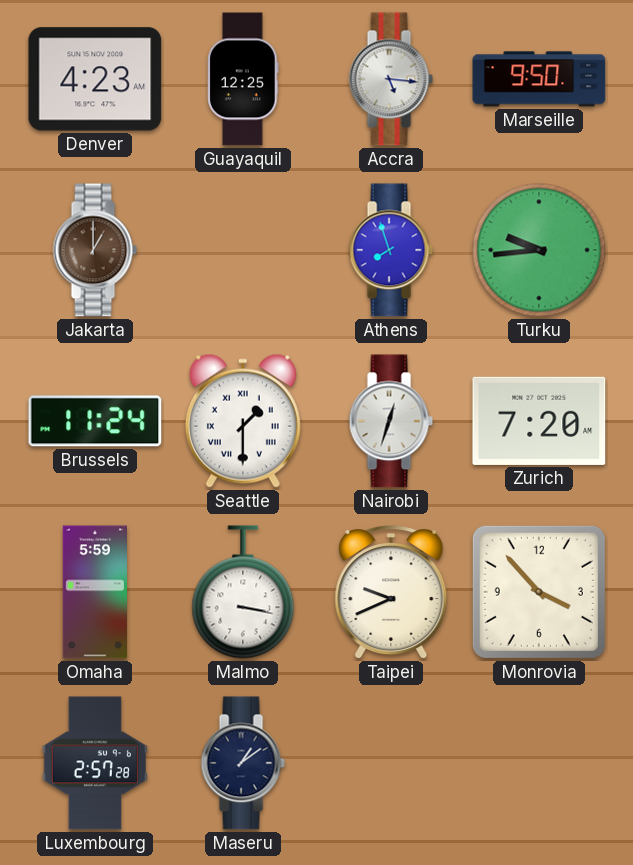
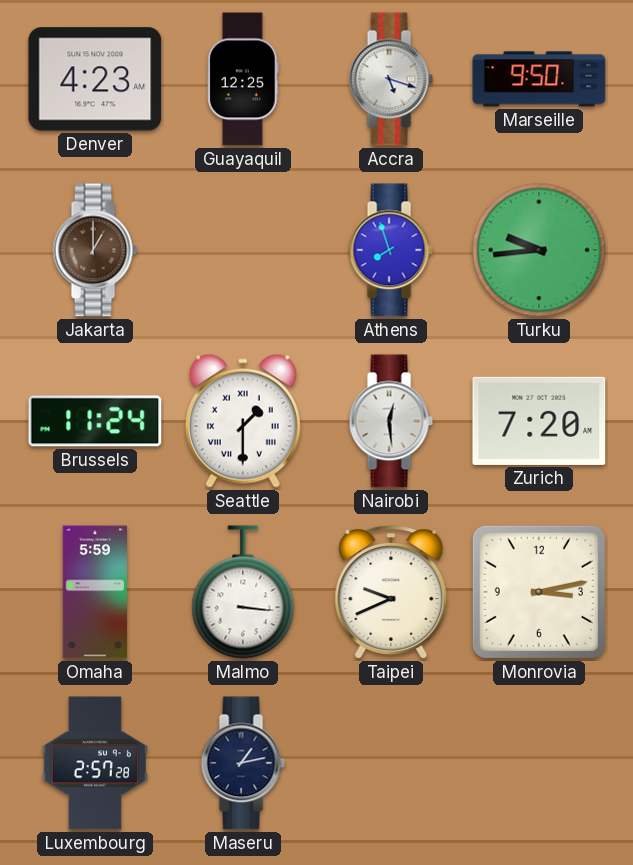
Accra: 5:16 -> 5:18
Nairobi: 12:33 -> 12:29
Malmo: 3:17 -> 3:16
Monrovia: 3:53 -> 3:13
Maseru: 1:09 -> 1:13
